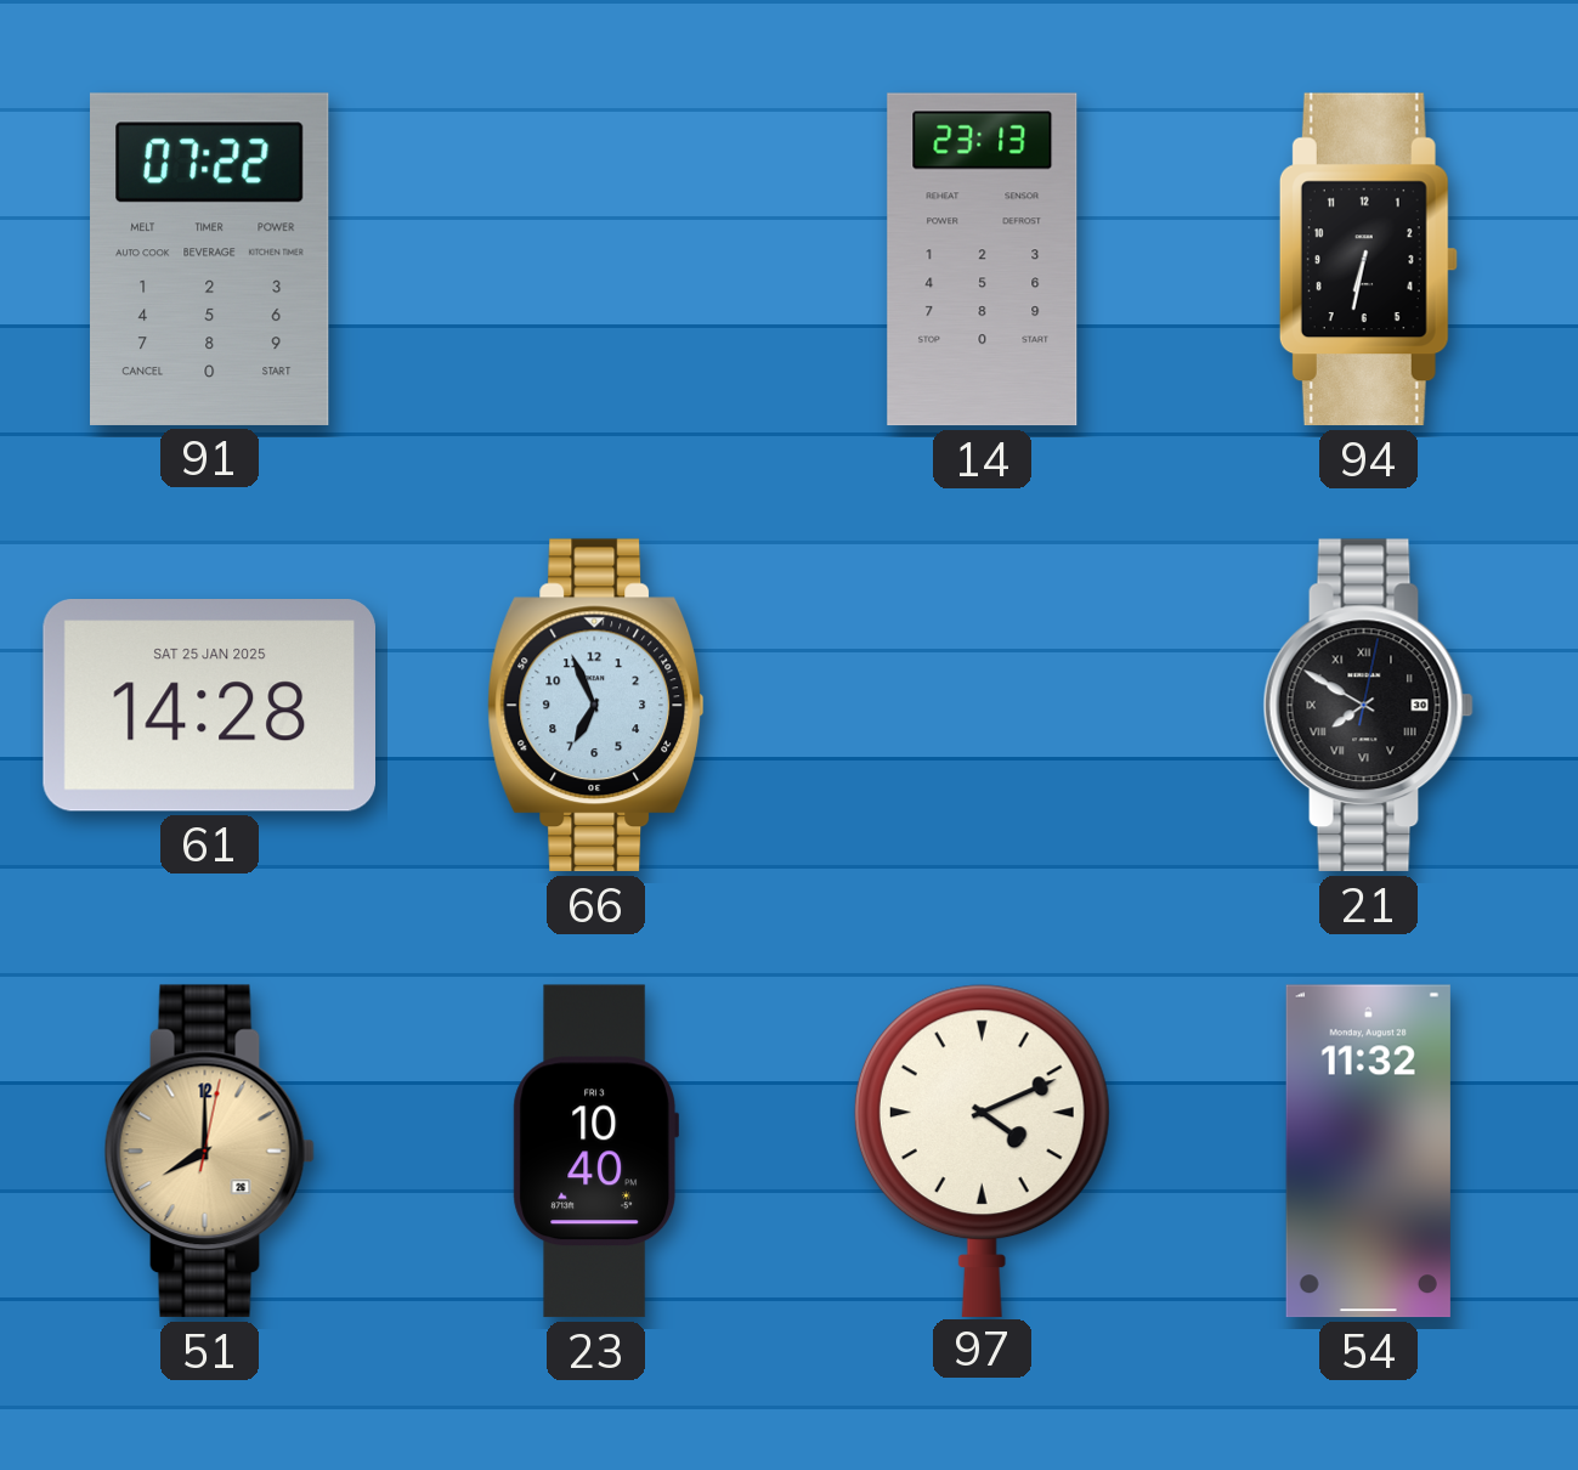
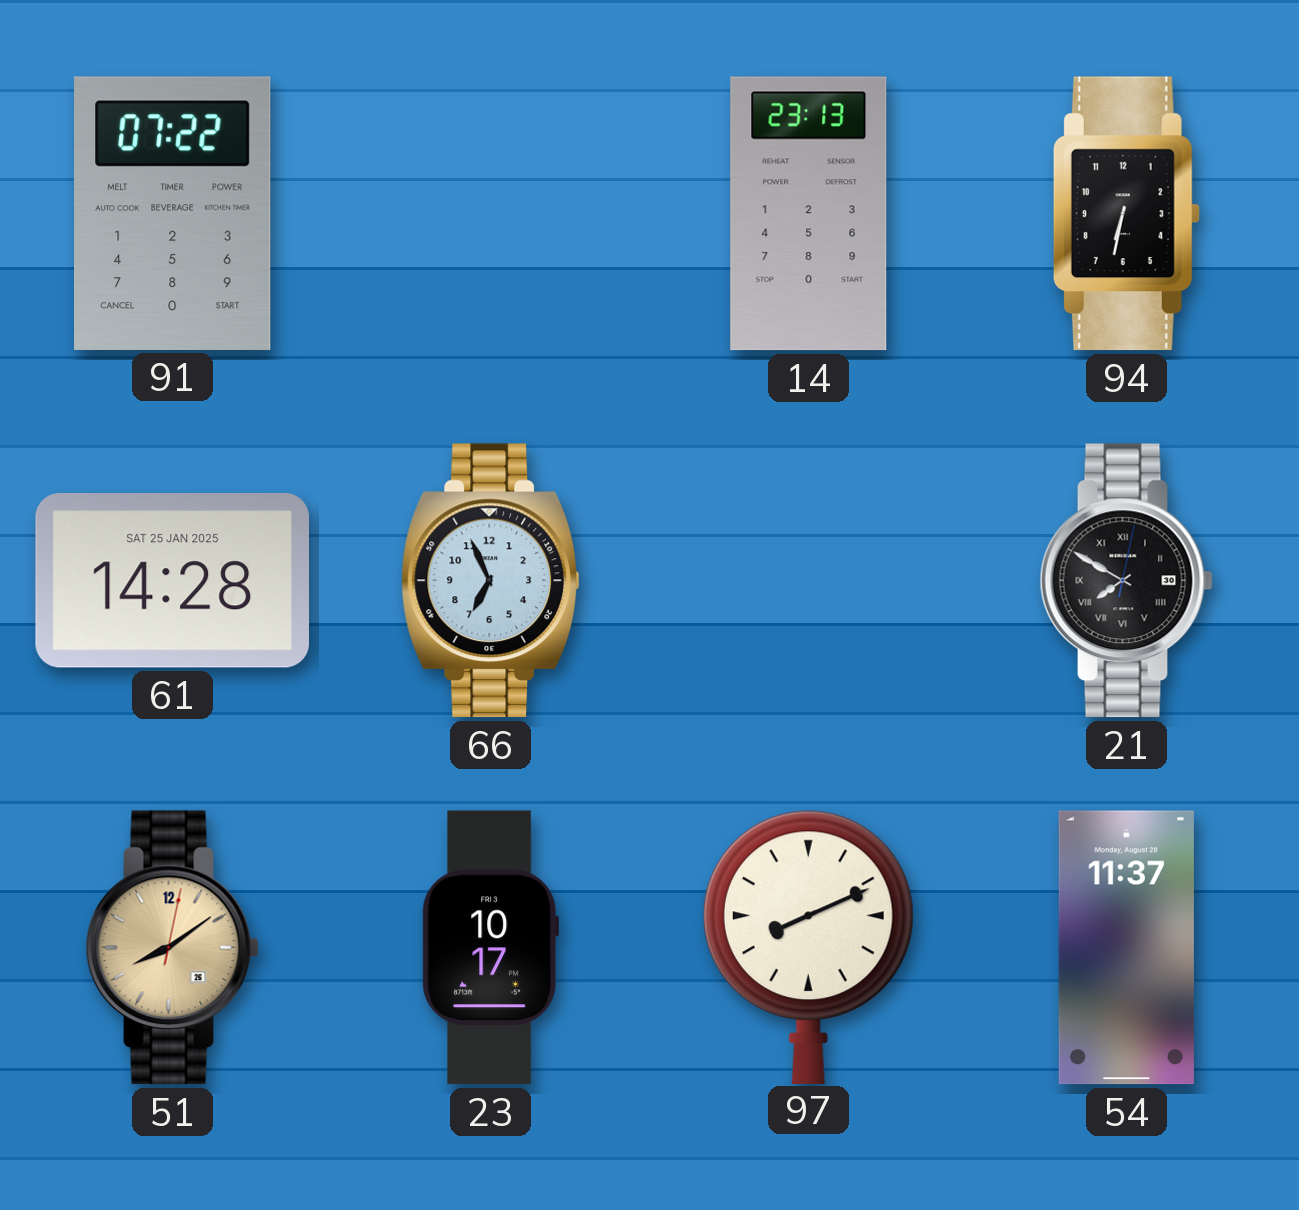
51: 8:00 -> 8:09
23: 10:40 -> 10:17
97: 4:11 -> 8:11
54: 11:32 -> 11:37
